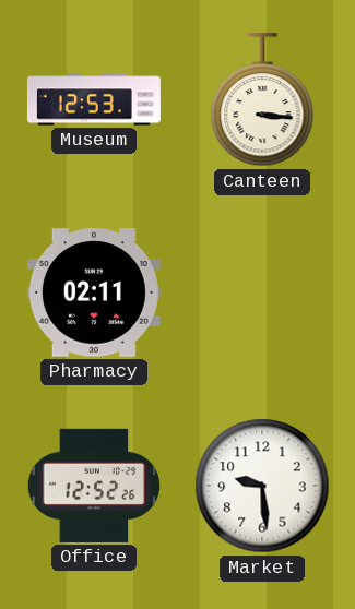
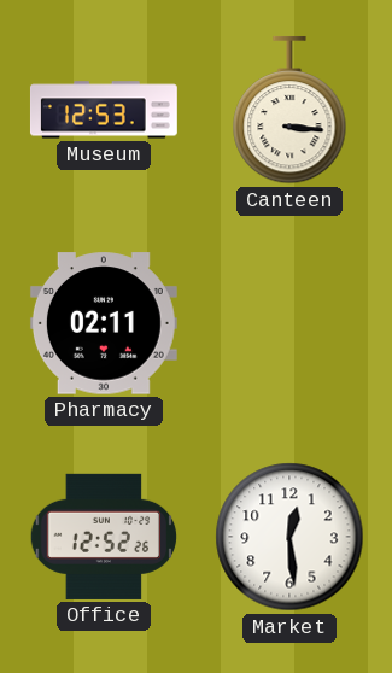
Market: 9:29 -> 12:29
